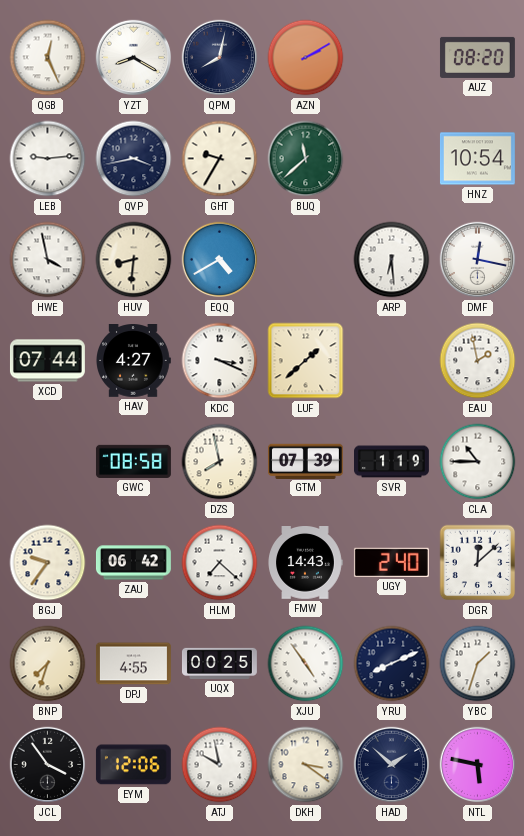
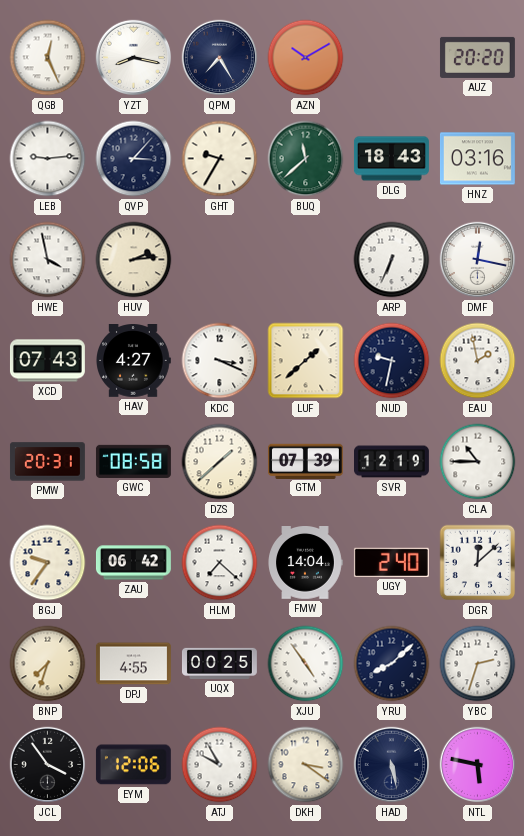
YZT: 8:20 -> 8:17
QPM: 8:02 -> 7:25
AZN: 2:10 -> 10:10
AUZ: 08:20 -> 20:20
QVP: 3:43 -> 3:07
DLG: none -> 18:43
HNZ: 10:54 -> 03:16
HUV: 8:31 -> 2:14
EQQ: 4:40 -> none
ARP: 6:29 -> 6:34
XCD: 07:44 -> 07:43
NUD: none -> 9:32
PMW: none -> 20:31
DZS: 7:58 -> 1:38
SVR: 1:19 -> 12:19
FMW: 14:43 -> 14:04
YRU: 8:11 -> 8:08
YBC: 1:33 -> 2:33
ATJ: 9:58 -> 9:55
HAD: 1:52 -> 5:28
